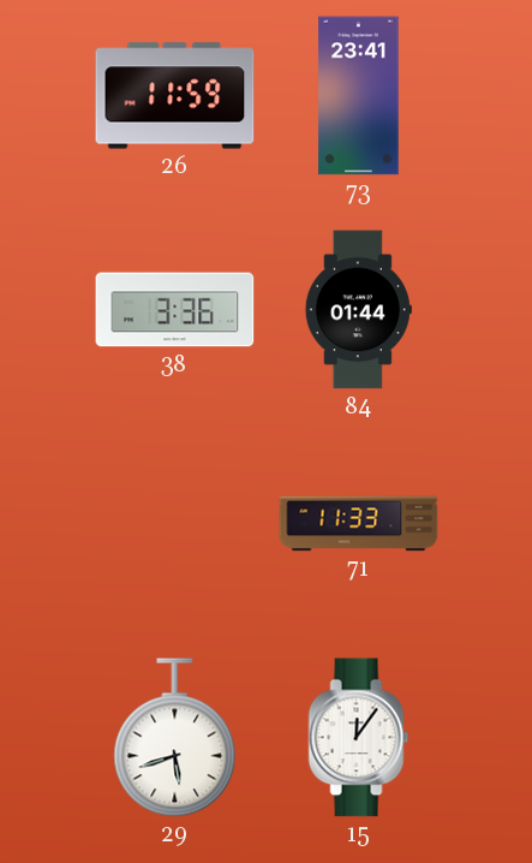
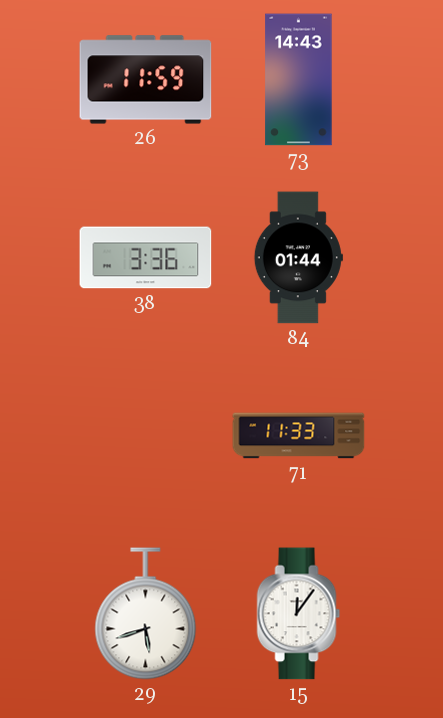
73: 23:41 -> 14:43
